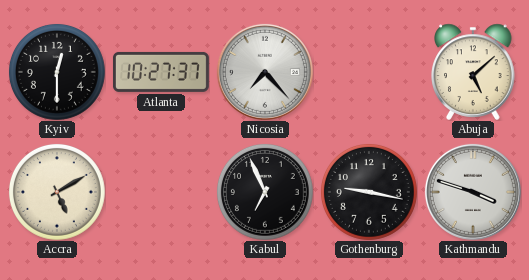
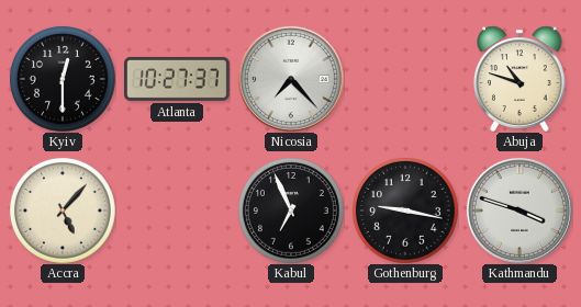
Abuja: 5:08 -> 10:48
Accra: 5:10 -> 5:07
